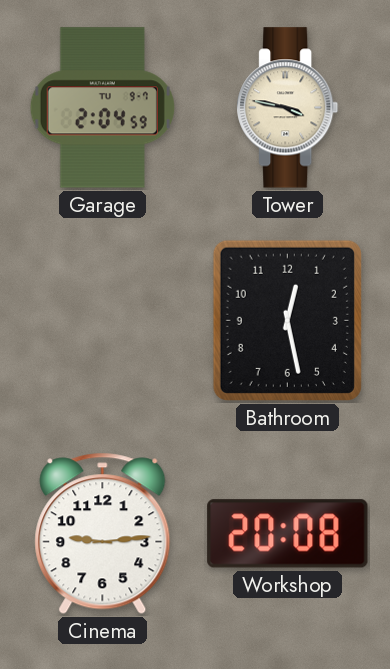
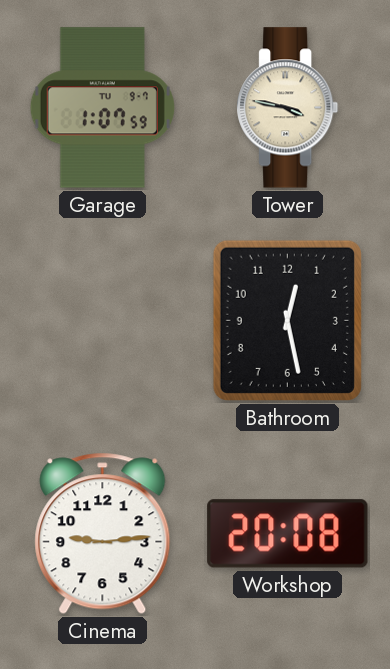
Garage: 2:04 -> 1:07
